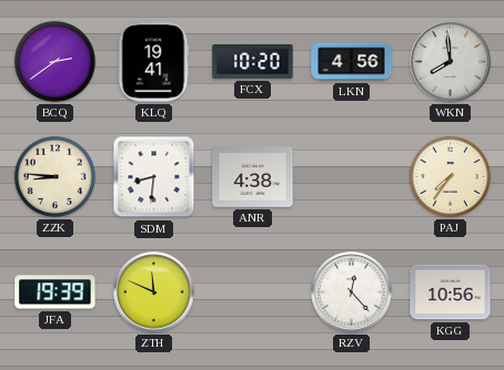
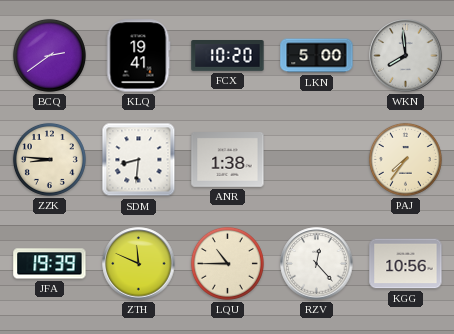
LKN: 4:56 -> 5:00
ANR: 4:38 -> 1:38
LQU: none -> 10:45
